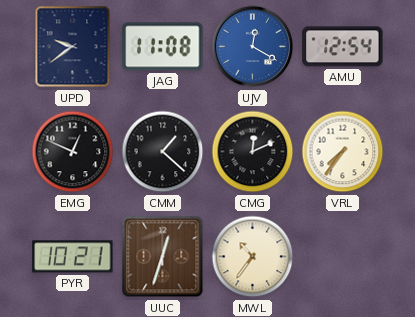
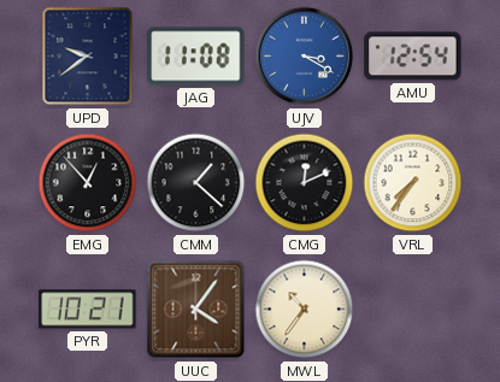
UJV: 12:20 -> 3:20
EMG: 12:49 -> 12:53
UUC: 12:33 -> 4:06
